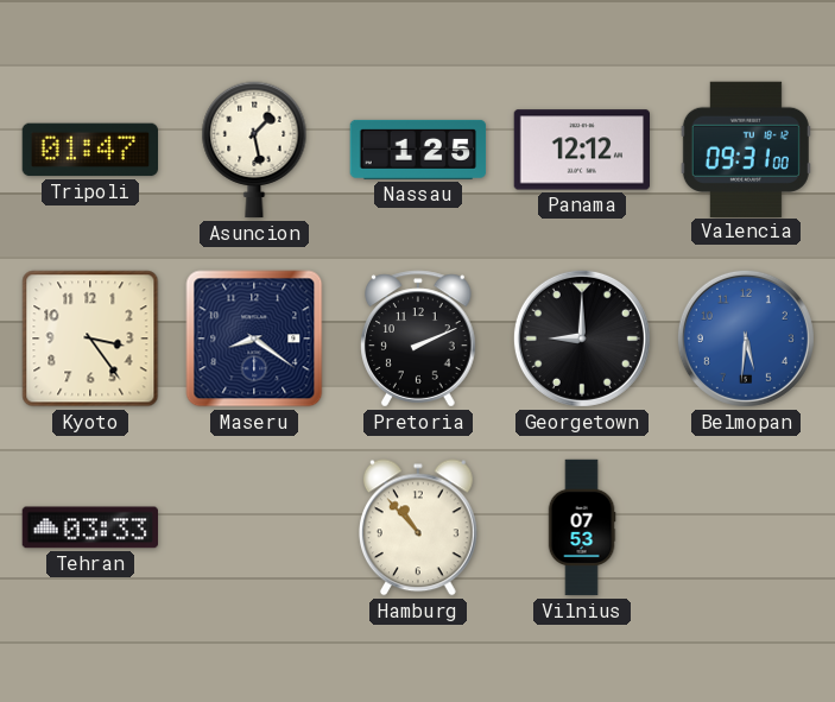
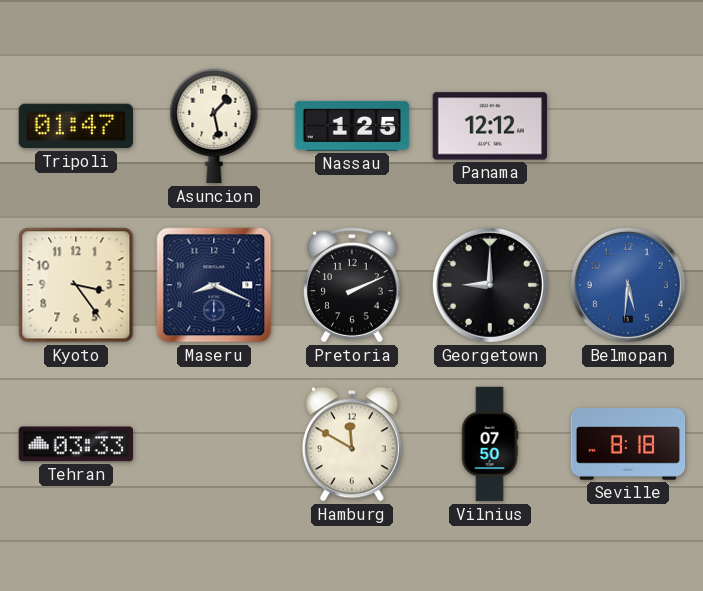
Valencia: 09:31 -> none
Maseru: 8:21 -> 8:19
Hamburg: 10:53 -> 11:50
Vilnius: 07:53 -> 07:50
Seville: none -> 8:18
